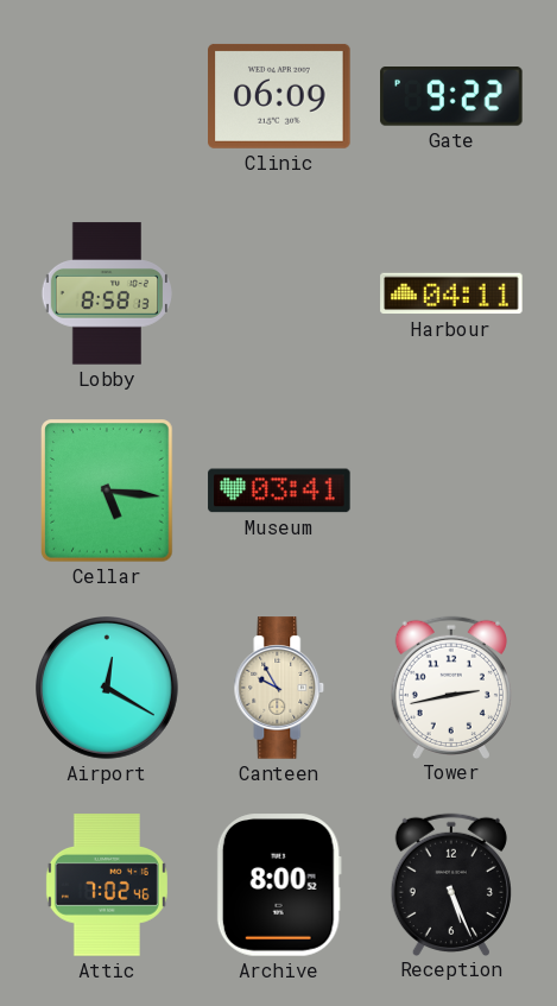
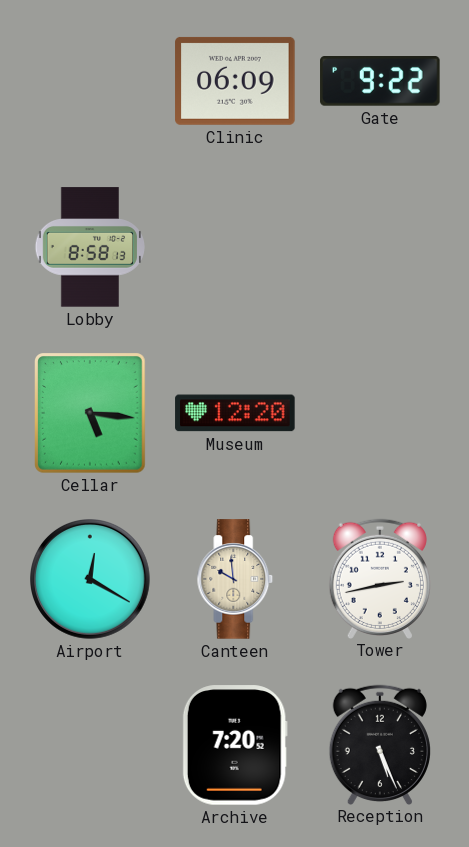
Harbour: 04:11 -> none
Museum: 03:41 -> 12:20
Canteen: 9:55 -> 9:59
Attic: 7:02 -> none
Archive: 8:00 -> 7:20
